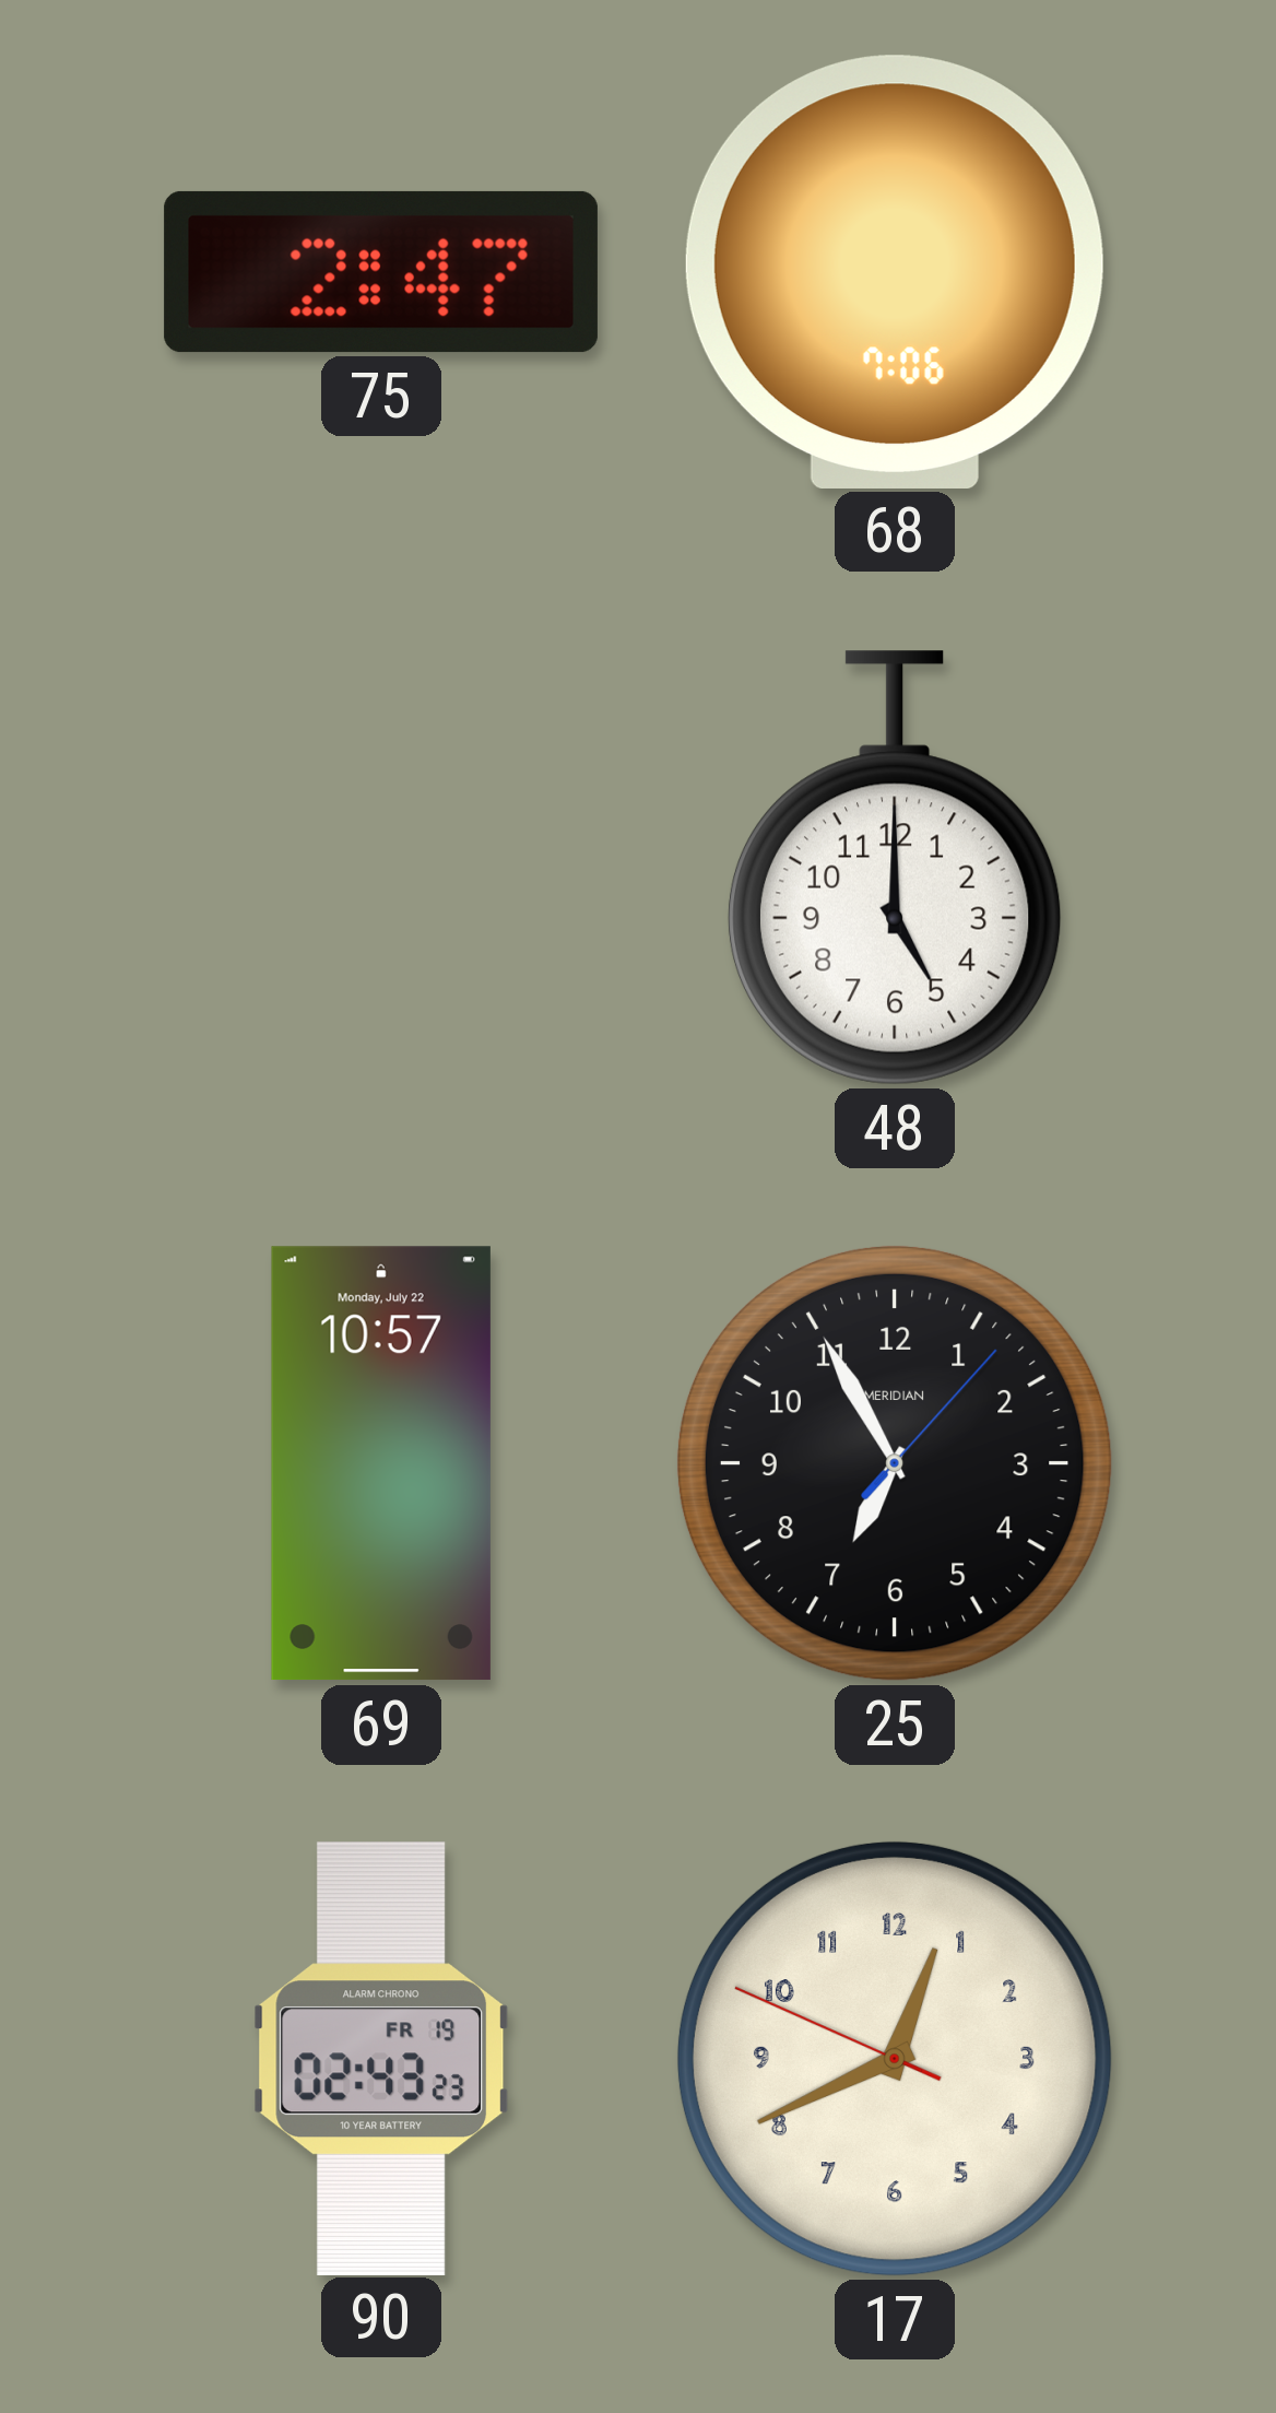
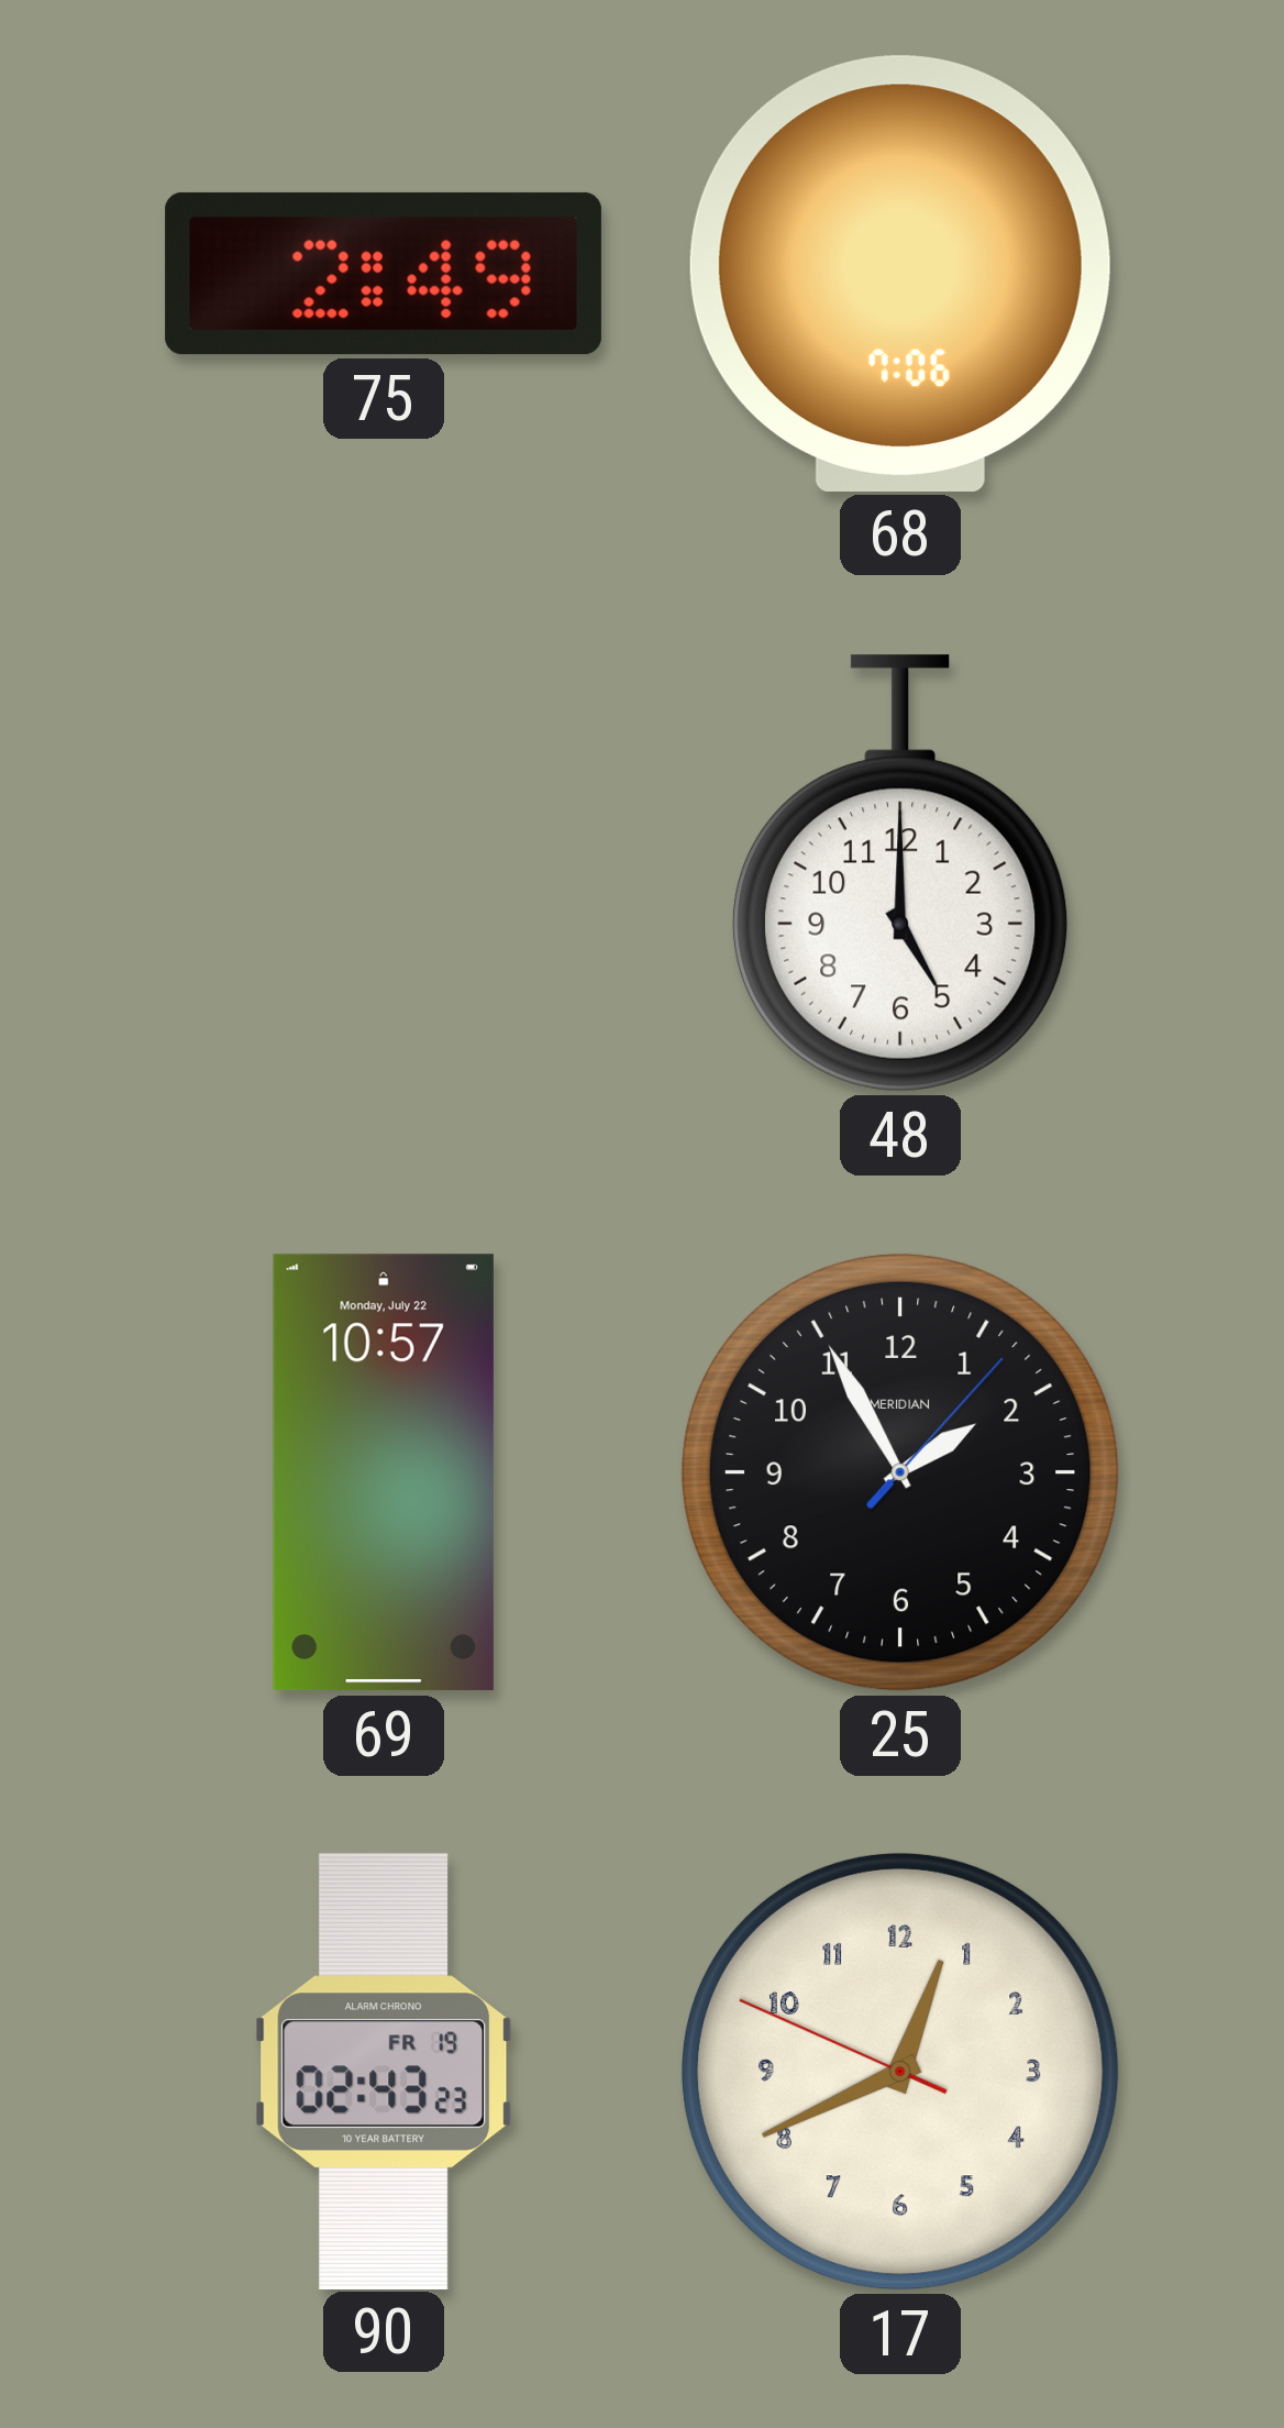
75: 2:47 -> 2:49
25: 6:55 -> 1:55
